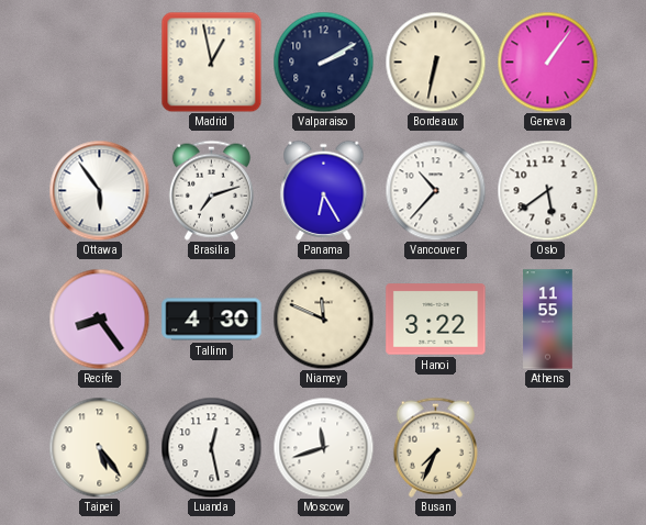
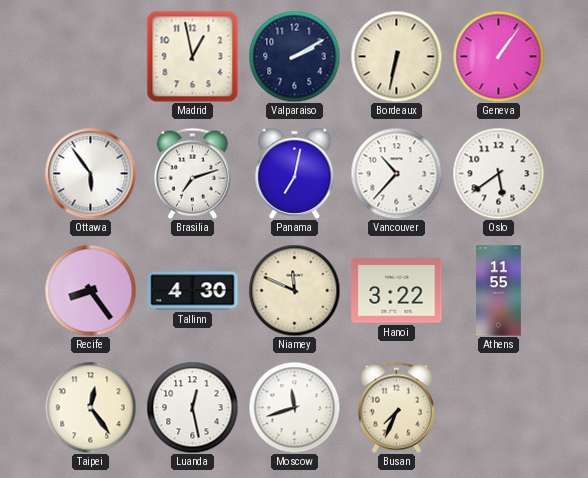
Panama: 6:25 -> 7:02
Taipei: 5:24 -> 12:24
